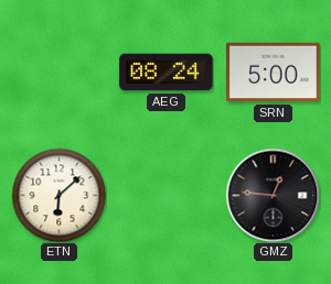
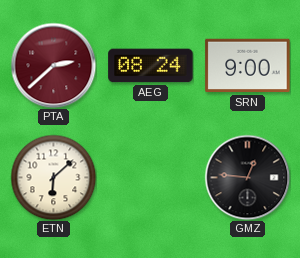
PTA: none -> 2:38
SRN: 5:00 -> 9:00
